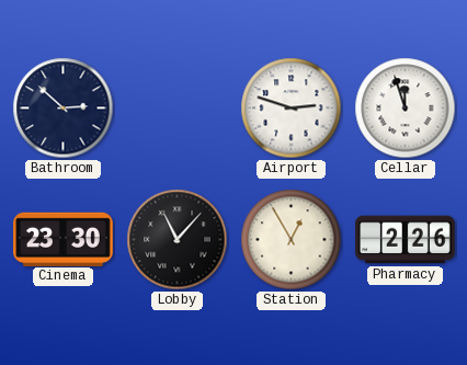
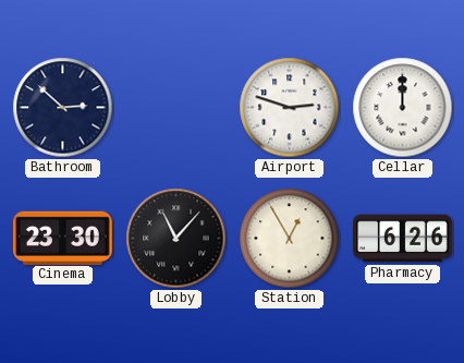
Cellar: 11:57 -> 12:00
Pharmacy: 2:26 -> 6:26
